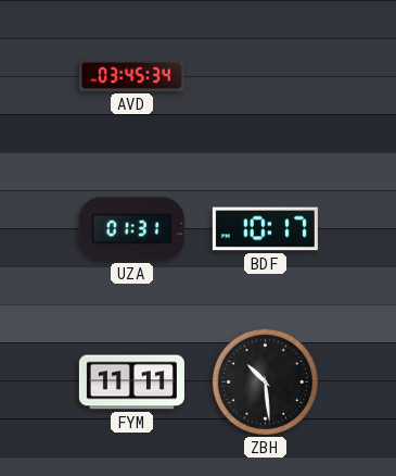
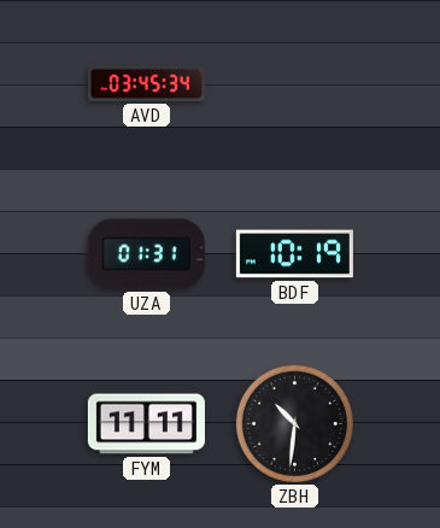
BDF: 10:17 -> 10:19
ZBH: 10:29 -> 10:31
